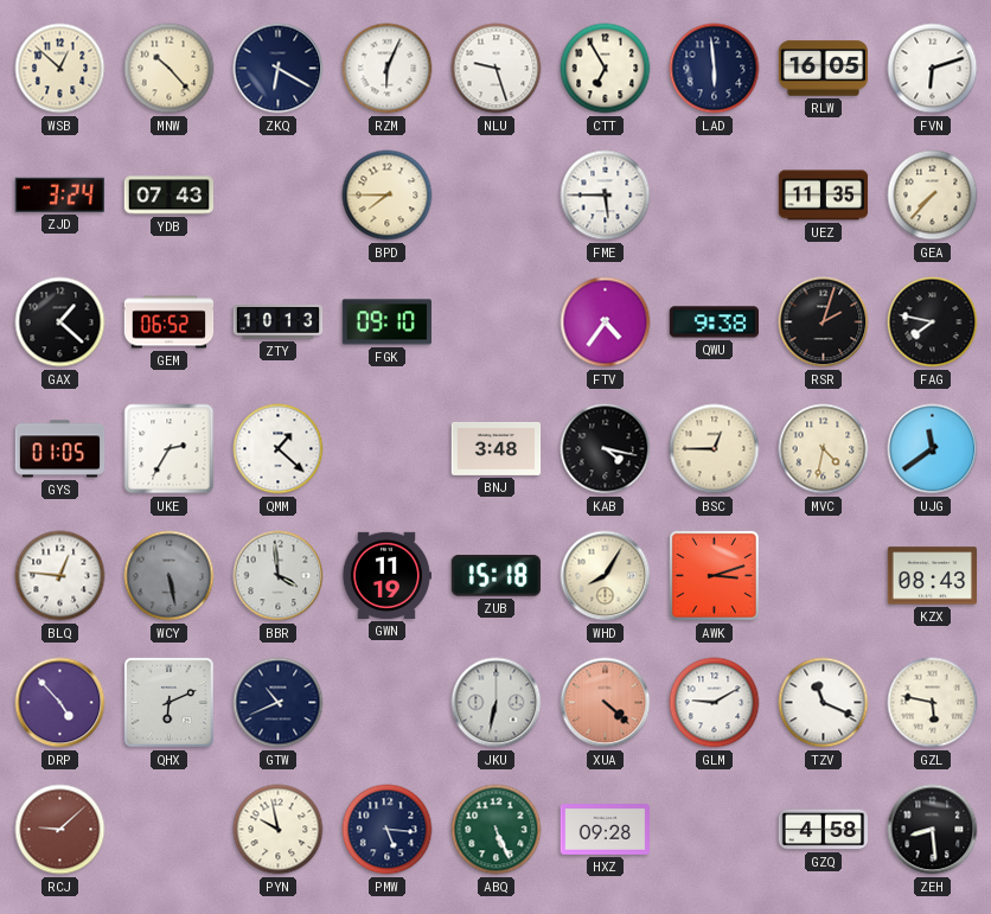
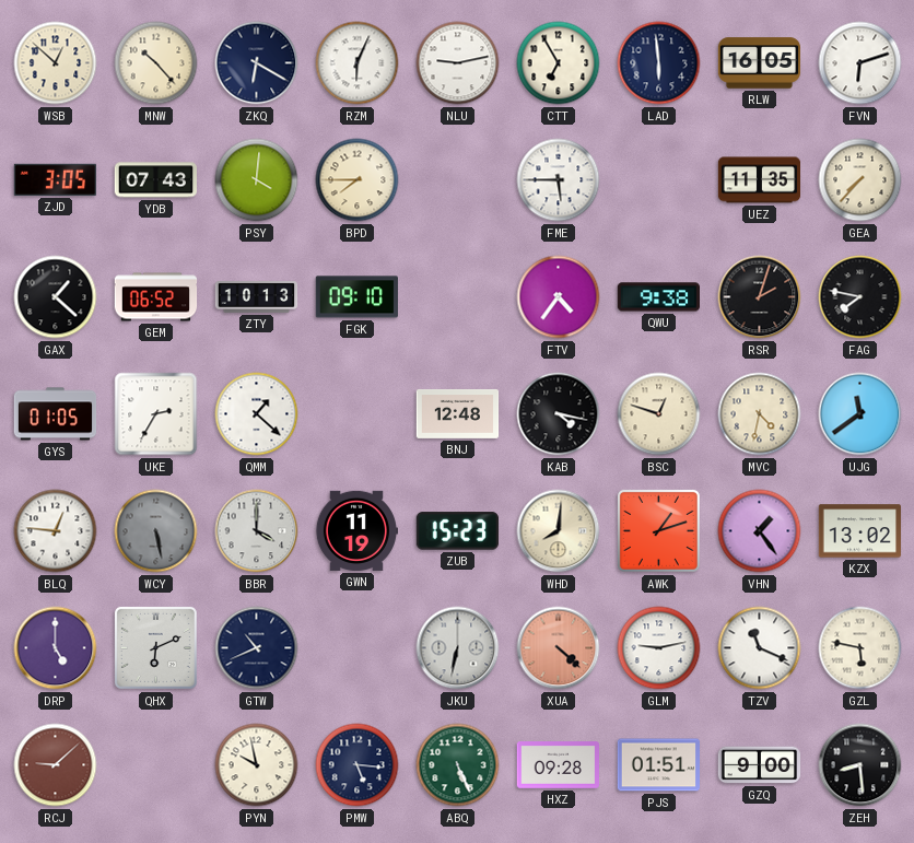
NLU: 9:27 -> 9:13
ZJD: 3:24 -> 3:05
PSY: none -> 4:01
BNJ: 3:48 -> 12:48
BSC: 12:45 -> 12:48
BBR: 3:59 -> 4:00
ZUB: 15:18 -> 15:23
WHD: 8:05 -> 8:01
AWK: 3:12 -> 1:12
VHN: none -> 1:24
KZX: 08:43 -> 13:02
DRP: 4:53 -> 5:00
GLM: 9:10 -> 9:13
PJS: none -> 01:51
GZQ: 4:58 -> 9:00
